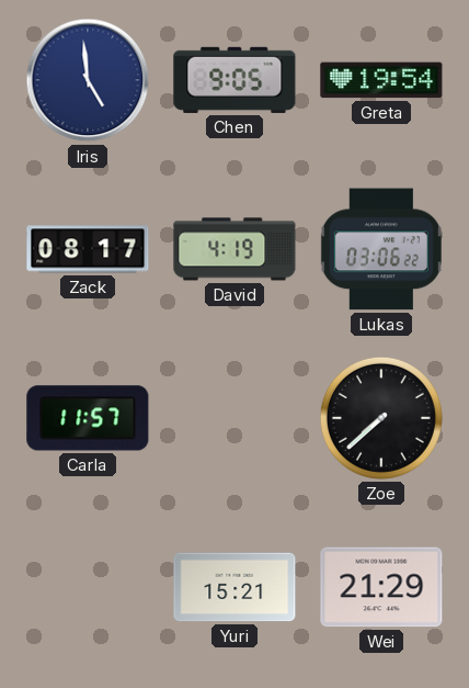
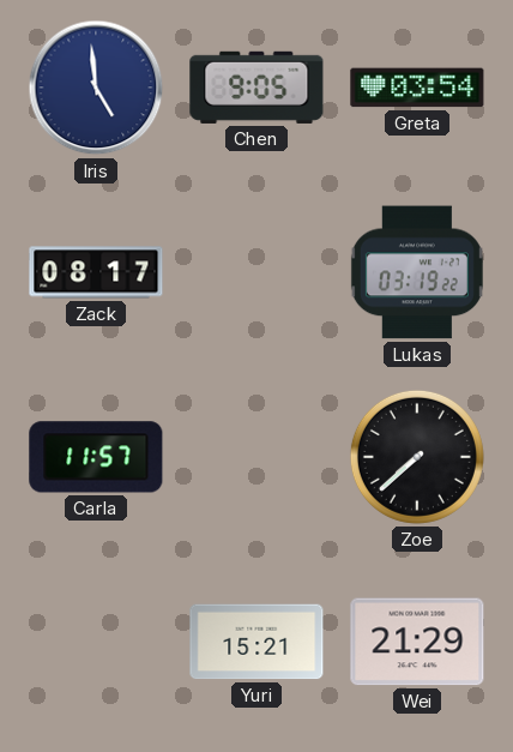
Greta: 19:54 -> 03:54
David: 4:19 -> none
Lukas: 03:06 -> 03:19
